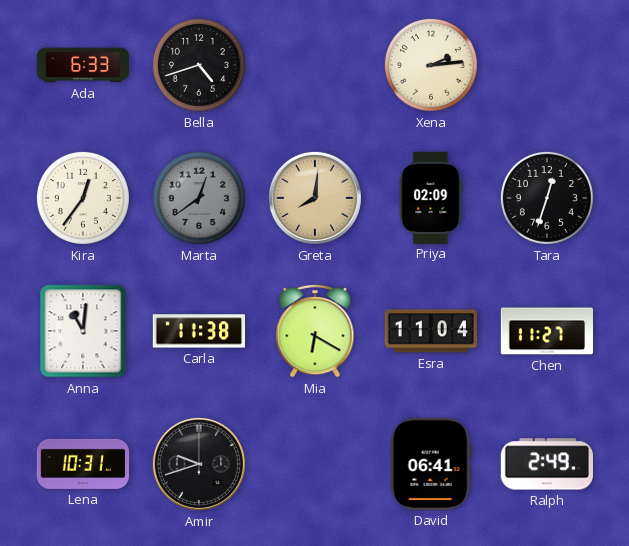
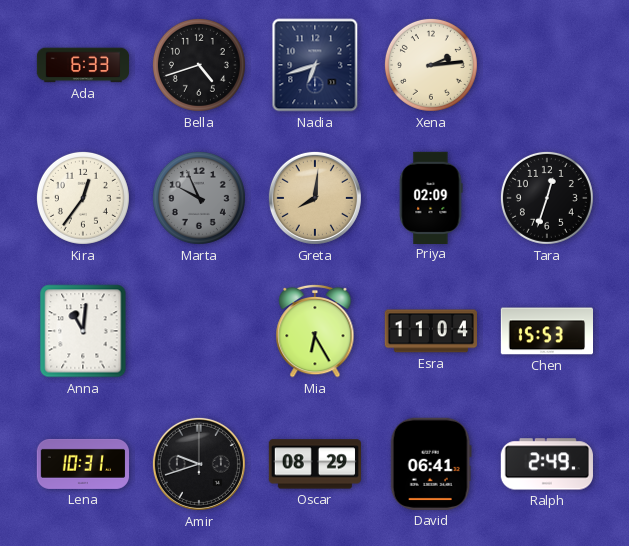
Nadia: none -> 6:42
Marta: 12:39 -> 9:56
Carla: 11:38 -> none
Mia: 6:20 -> 6:25
Chen: 11:27 -> 15:53
Oscar: none -> 08:29
